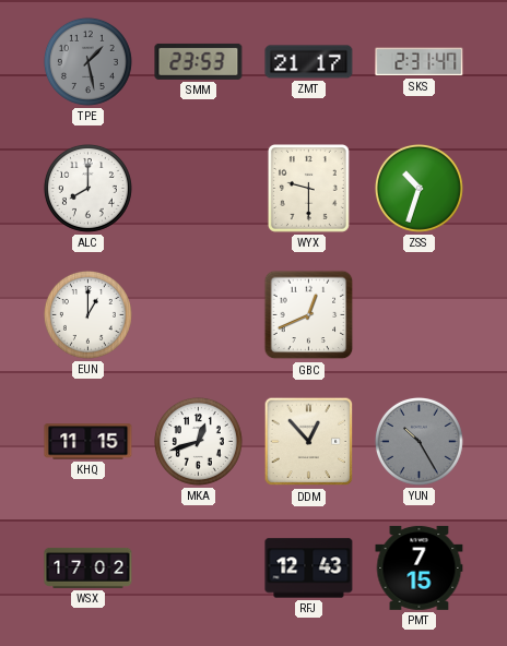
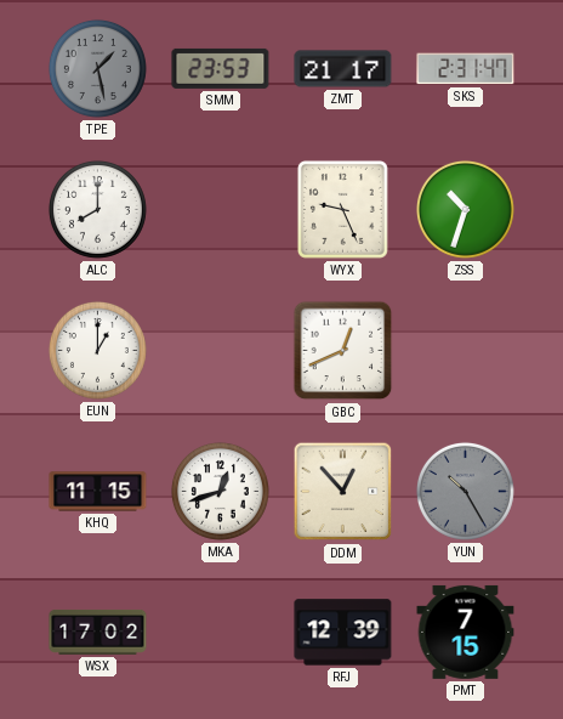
WYX: 9:30 -> 9:26
RFJ: 12:43 -> 12:39
